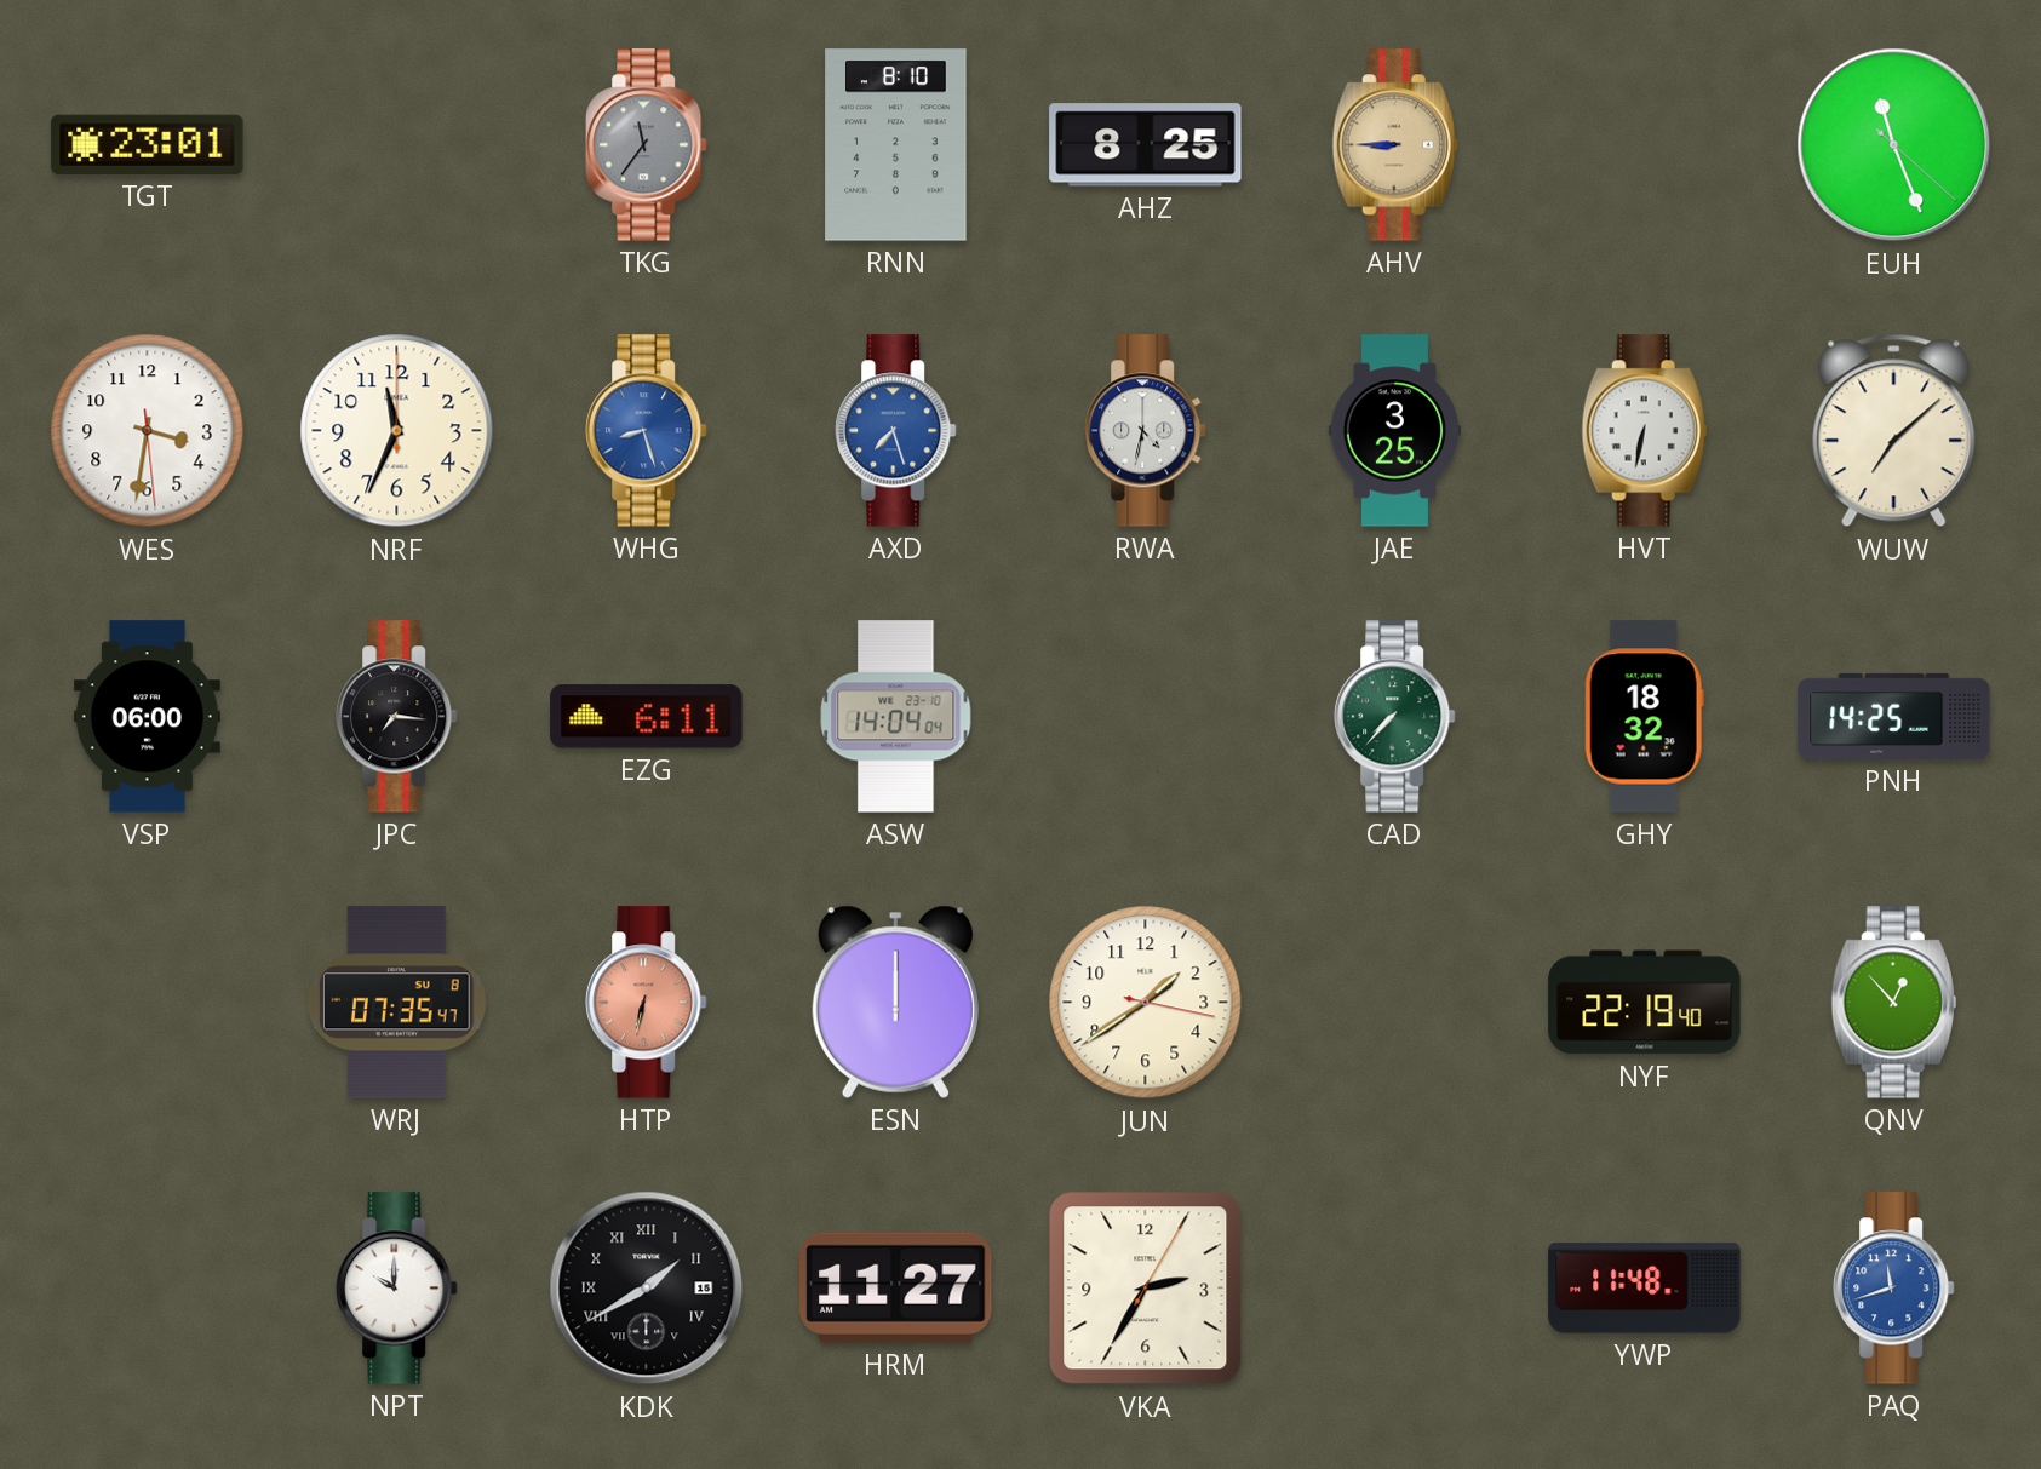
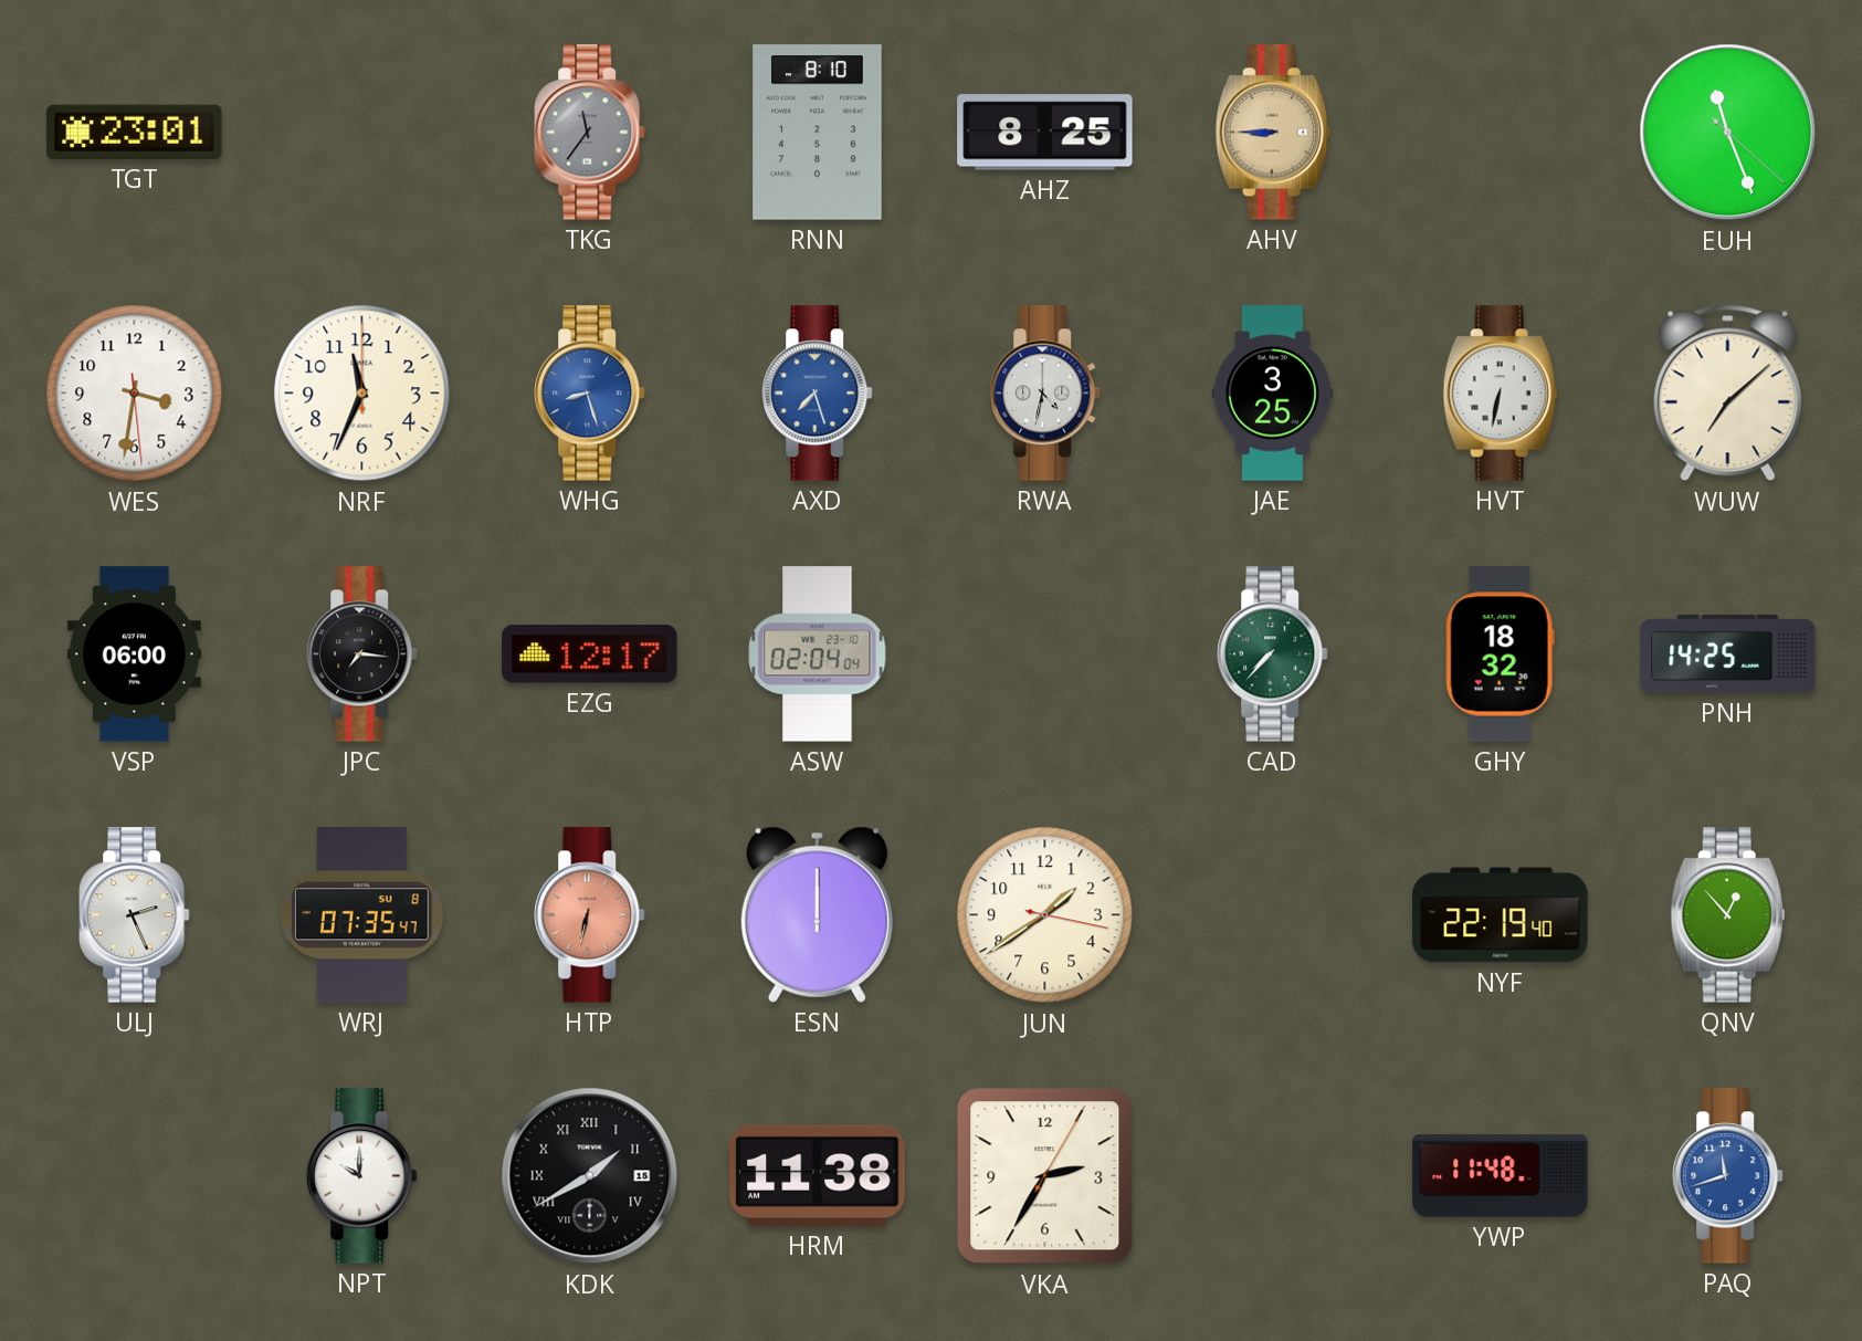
EZG: 6:11 -> 12:17
ASW: 14:04 -> 02:04
ULJ: none -> 2:26
HRM: 11:27 -> 11:38
